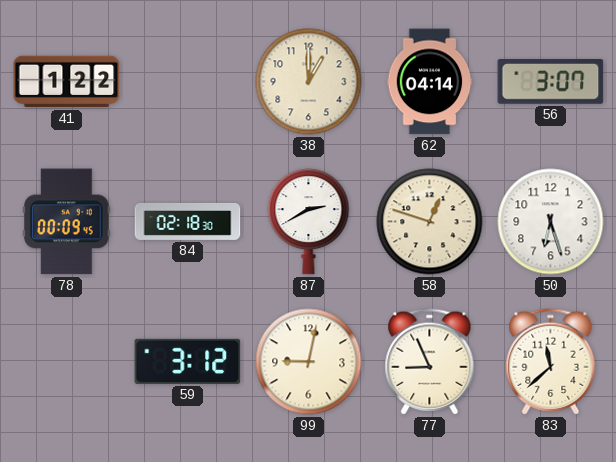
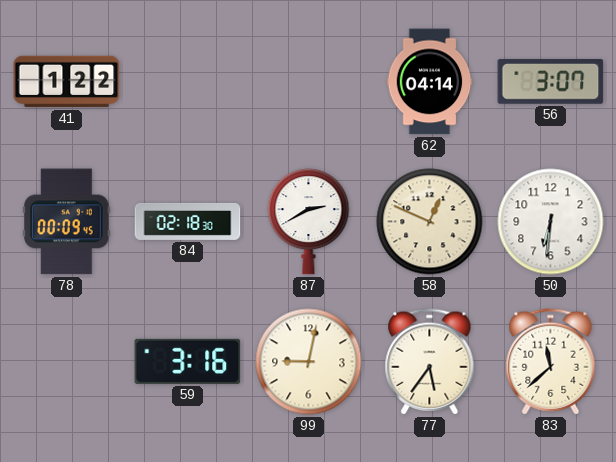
38: 1:00 -> none
58: 12:48 -> 12:49
50: 6:27 -> 6:31
59: 3:12 -> 3:16
77: 8:56 -> 5:36
